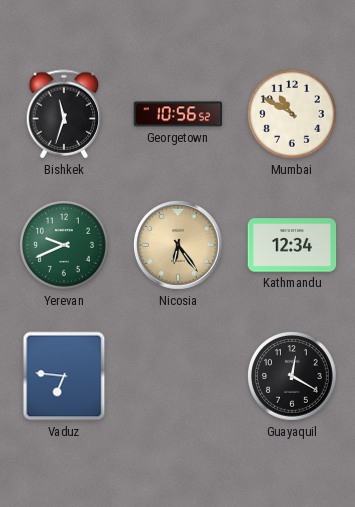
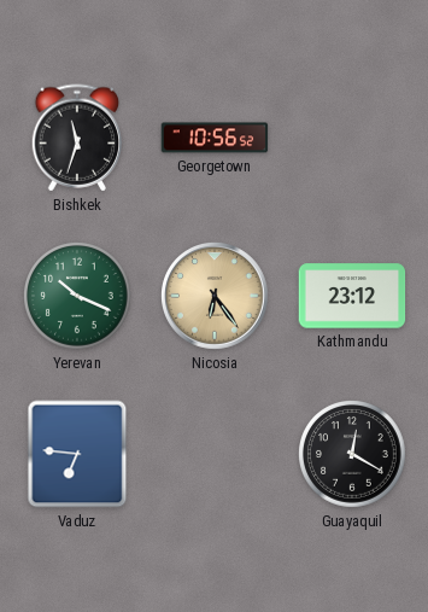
Mumbai: 10:50 -> none
Yerevan: 9:41 -> 10:19
Kathmandu: 12:34 -> 23:12
